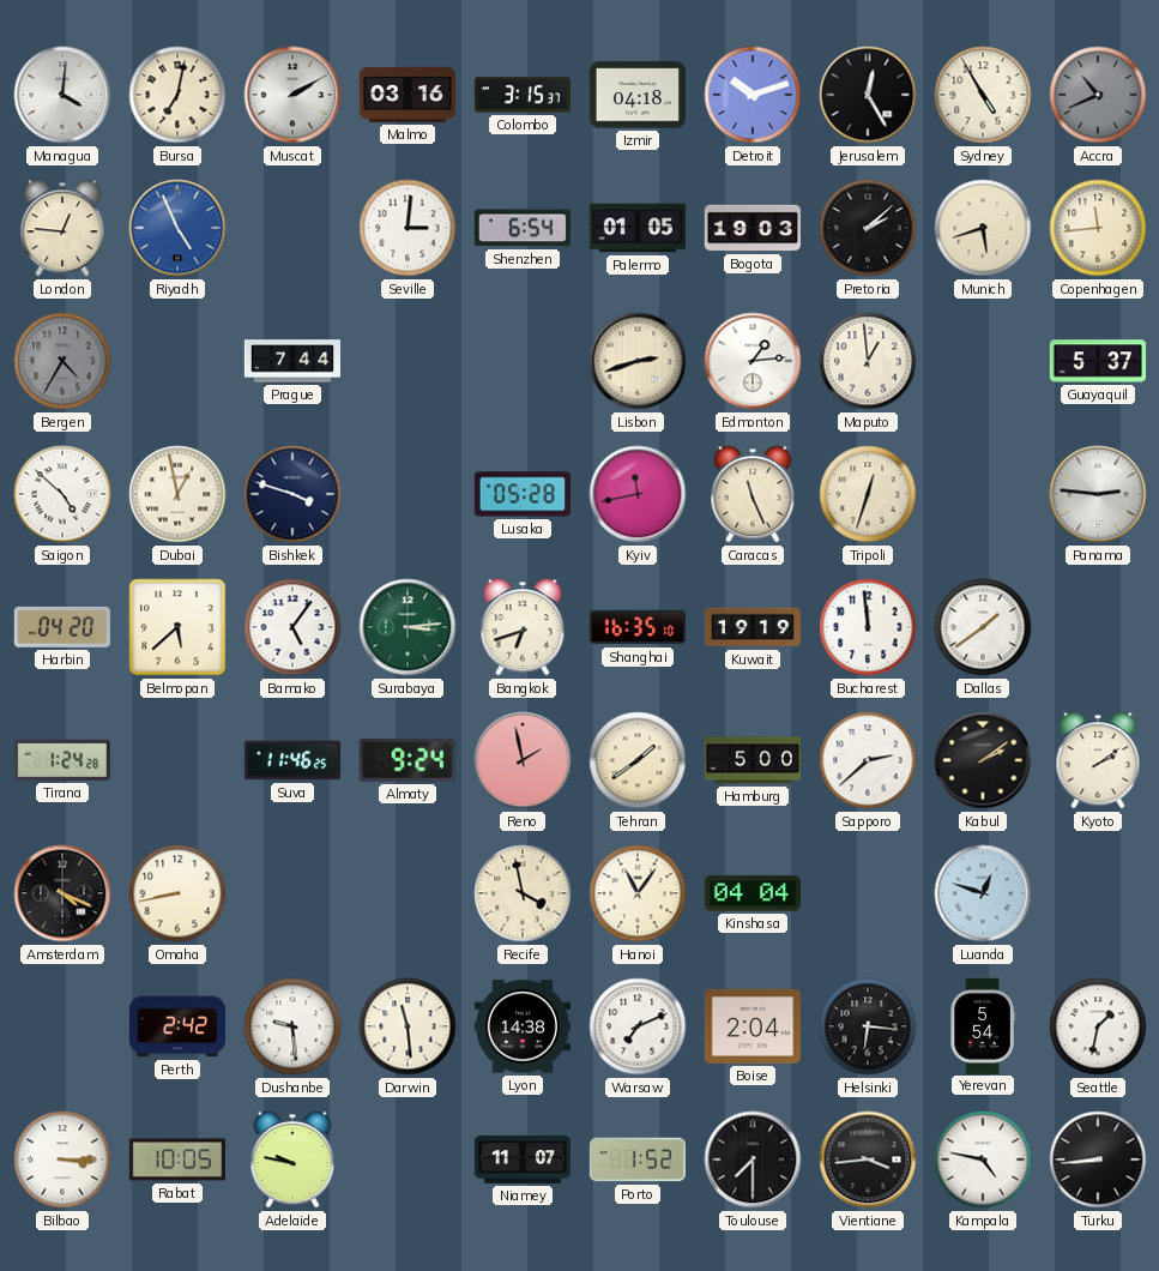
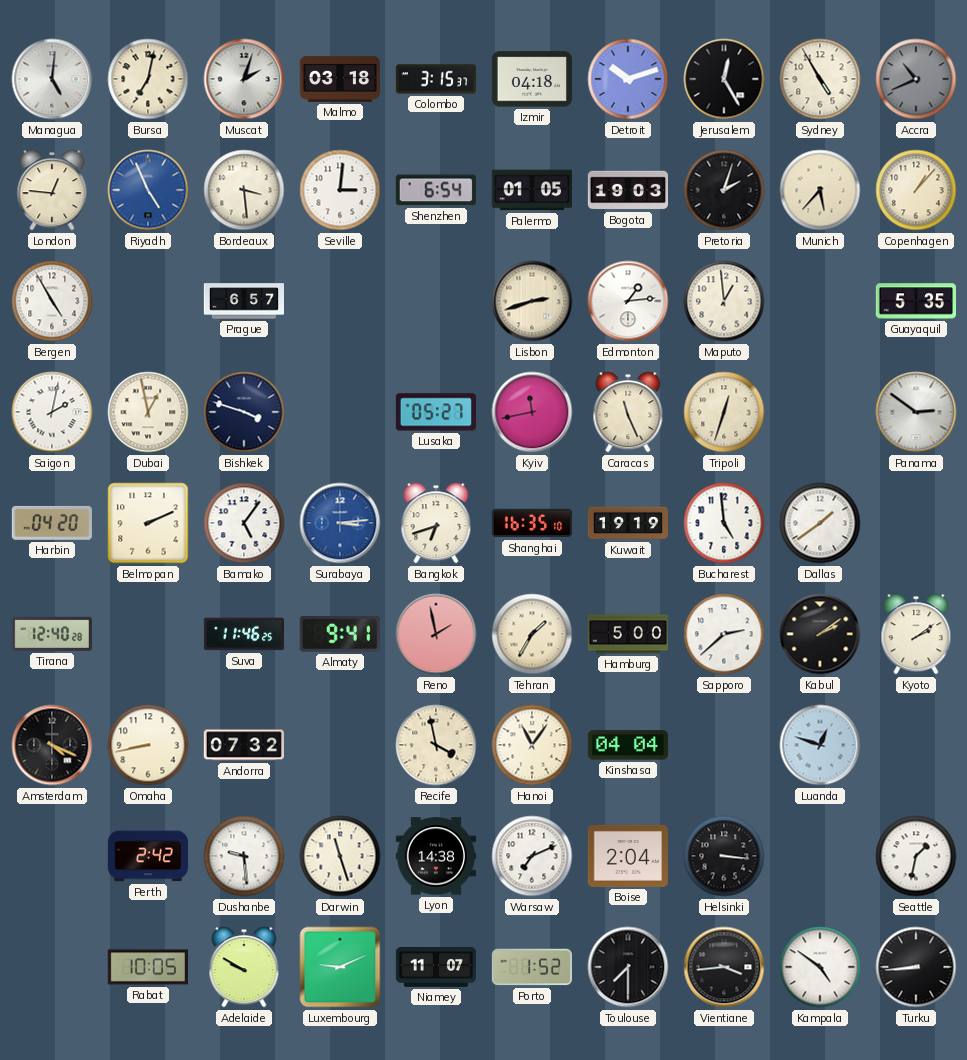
Managua: 4:01 -> 5:01
Muscat: 2:10 -> 2:03
Malmo: 03:16 -> 03:18
Bordeaux: none -> 3:29
Pretoria: 2:08 -> 2:03
Munich: 5:42 -> 5:37
Copenhagen: 11:44 -> 1:07
Bergen: 4:35 -> 4:55
Bergen dial: grey -> white
Prague: 7:44 -> 6:57
Guayaquil: 5:37 -> 5:35
Saigon: 4:52 -> 2:02
Lusaka: 05:28 -> 05:27
Panama: 2:46 -> 2:51
Belmopan: 5:38 -> 2:11
Surabaya dial: green -> blue
Bucharest: 11:59 -> 4:59
Tirana: 1:24 -> 12:40
Almaty: 9:24 -> 9:41
Tehran: 1:39 -> 1:35
Andorra: none -> 07:32
Darwin: 11:29 -> 11:27
Helsinki: 6:16 -> 3:16
Yerevan: 5:54 -> none
Bilbao: 3:15 -> none
Adelaide: 9:47 -> 9:50
Luxembourg: none -> 9:11
Kampala: 4:47 -> 4:51
